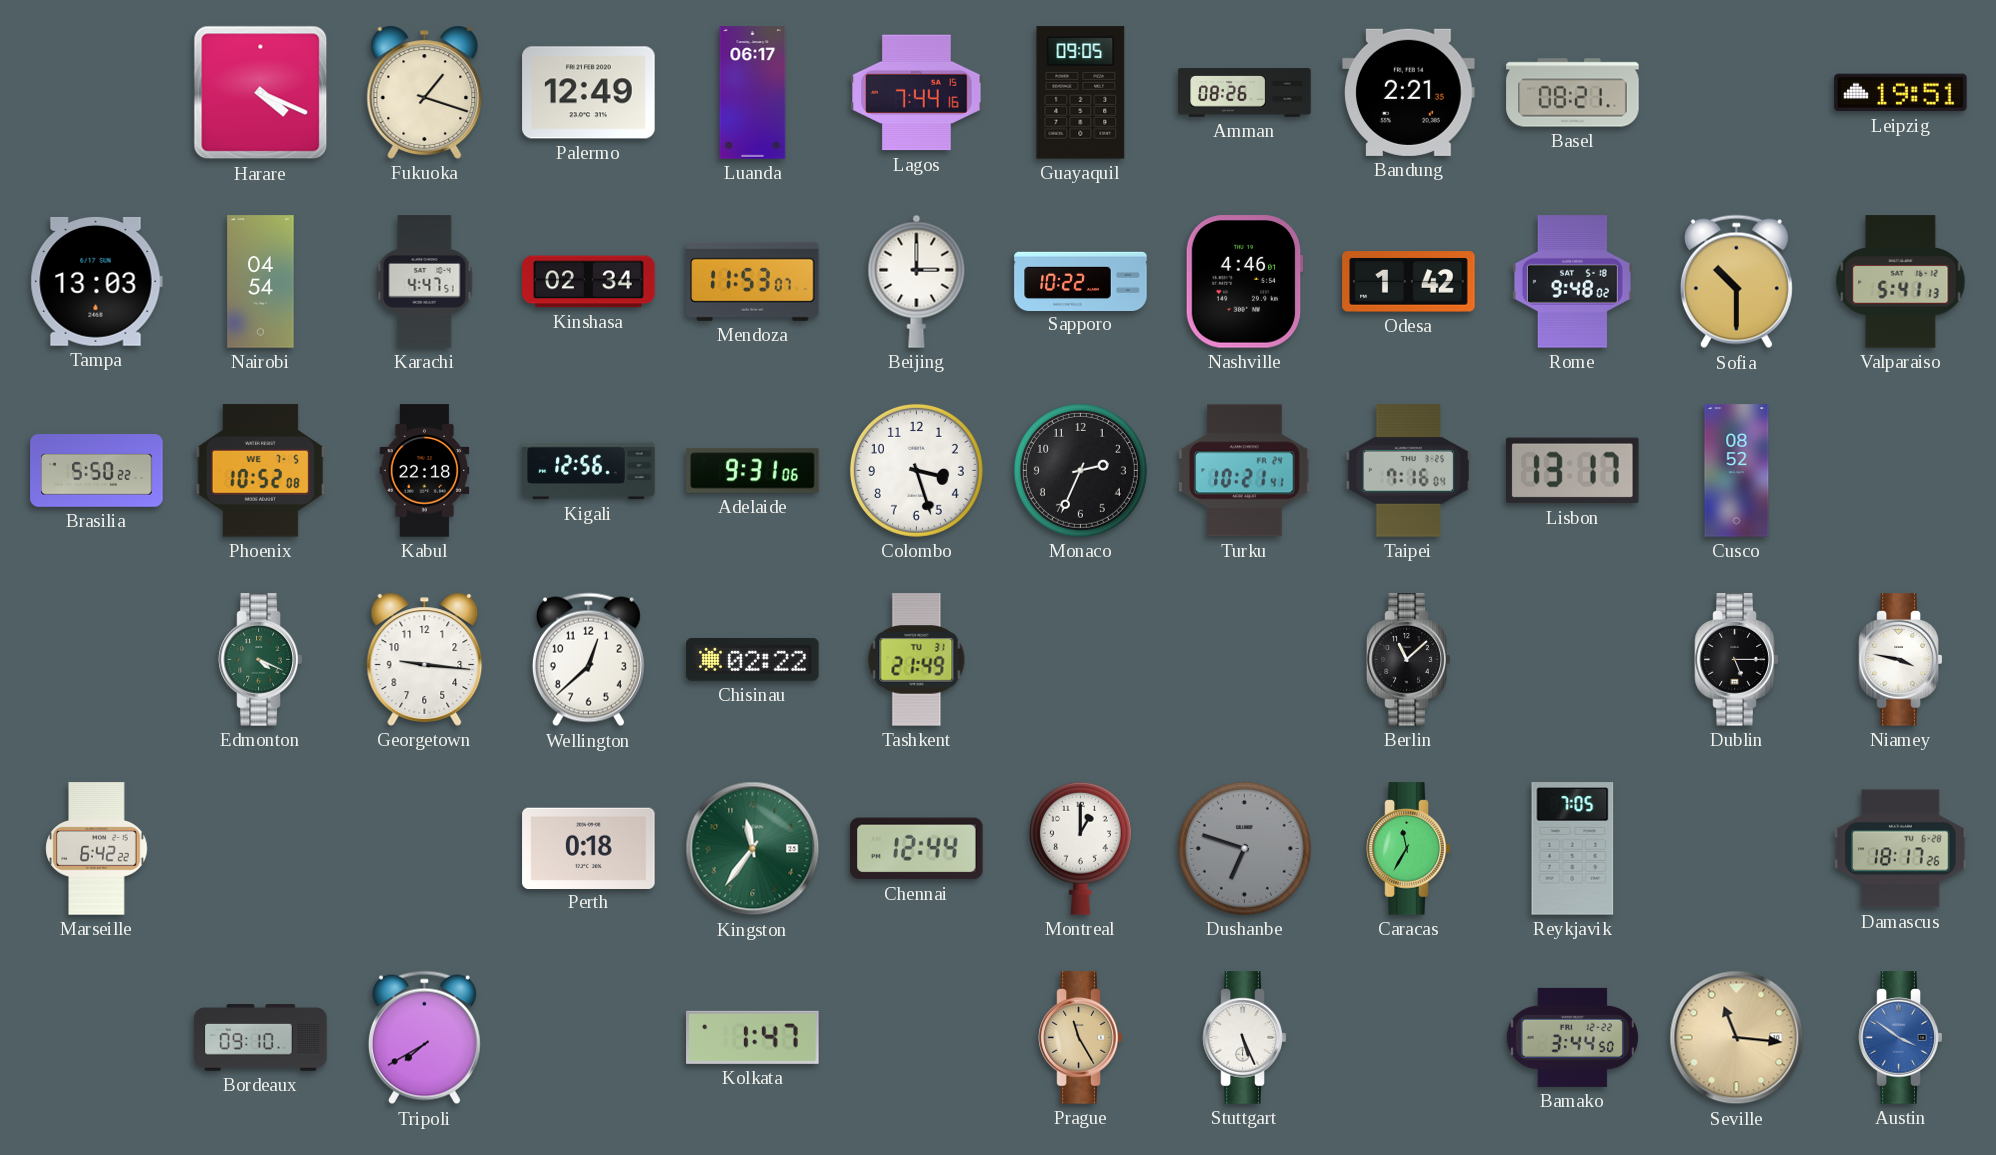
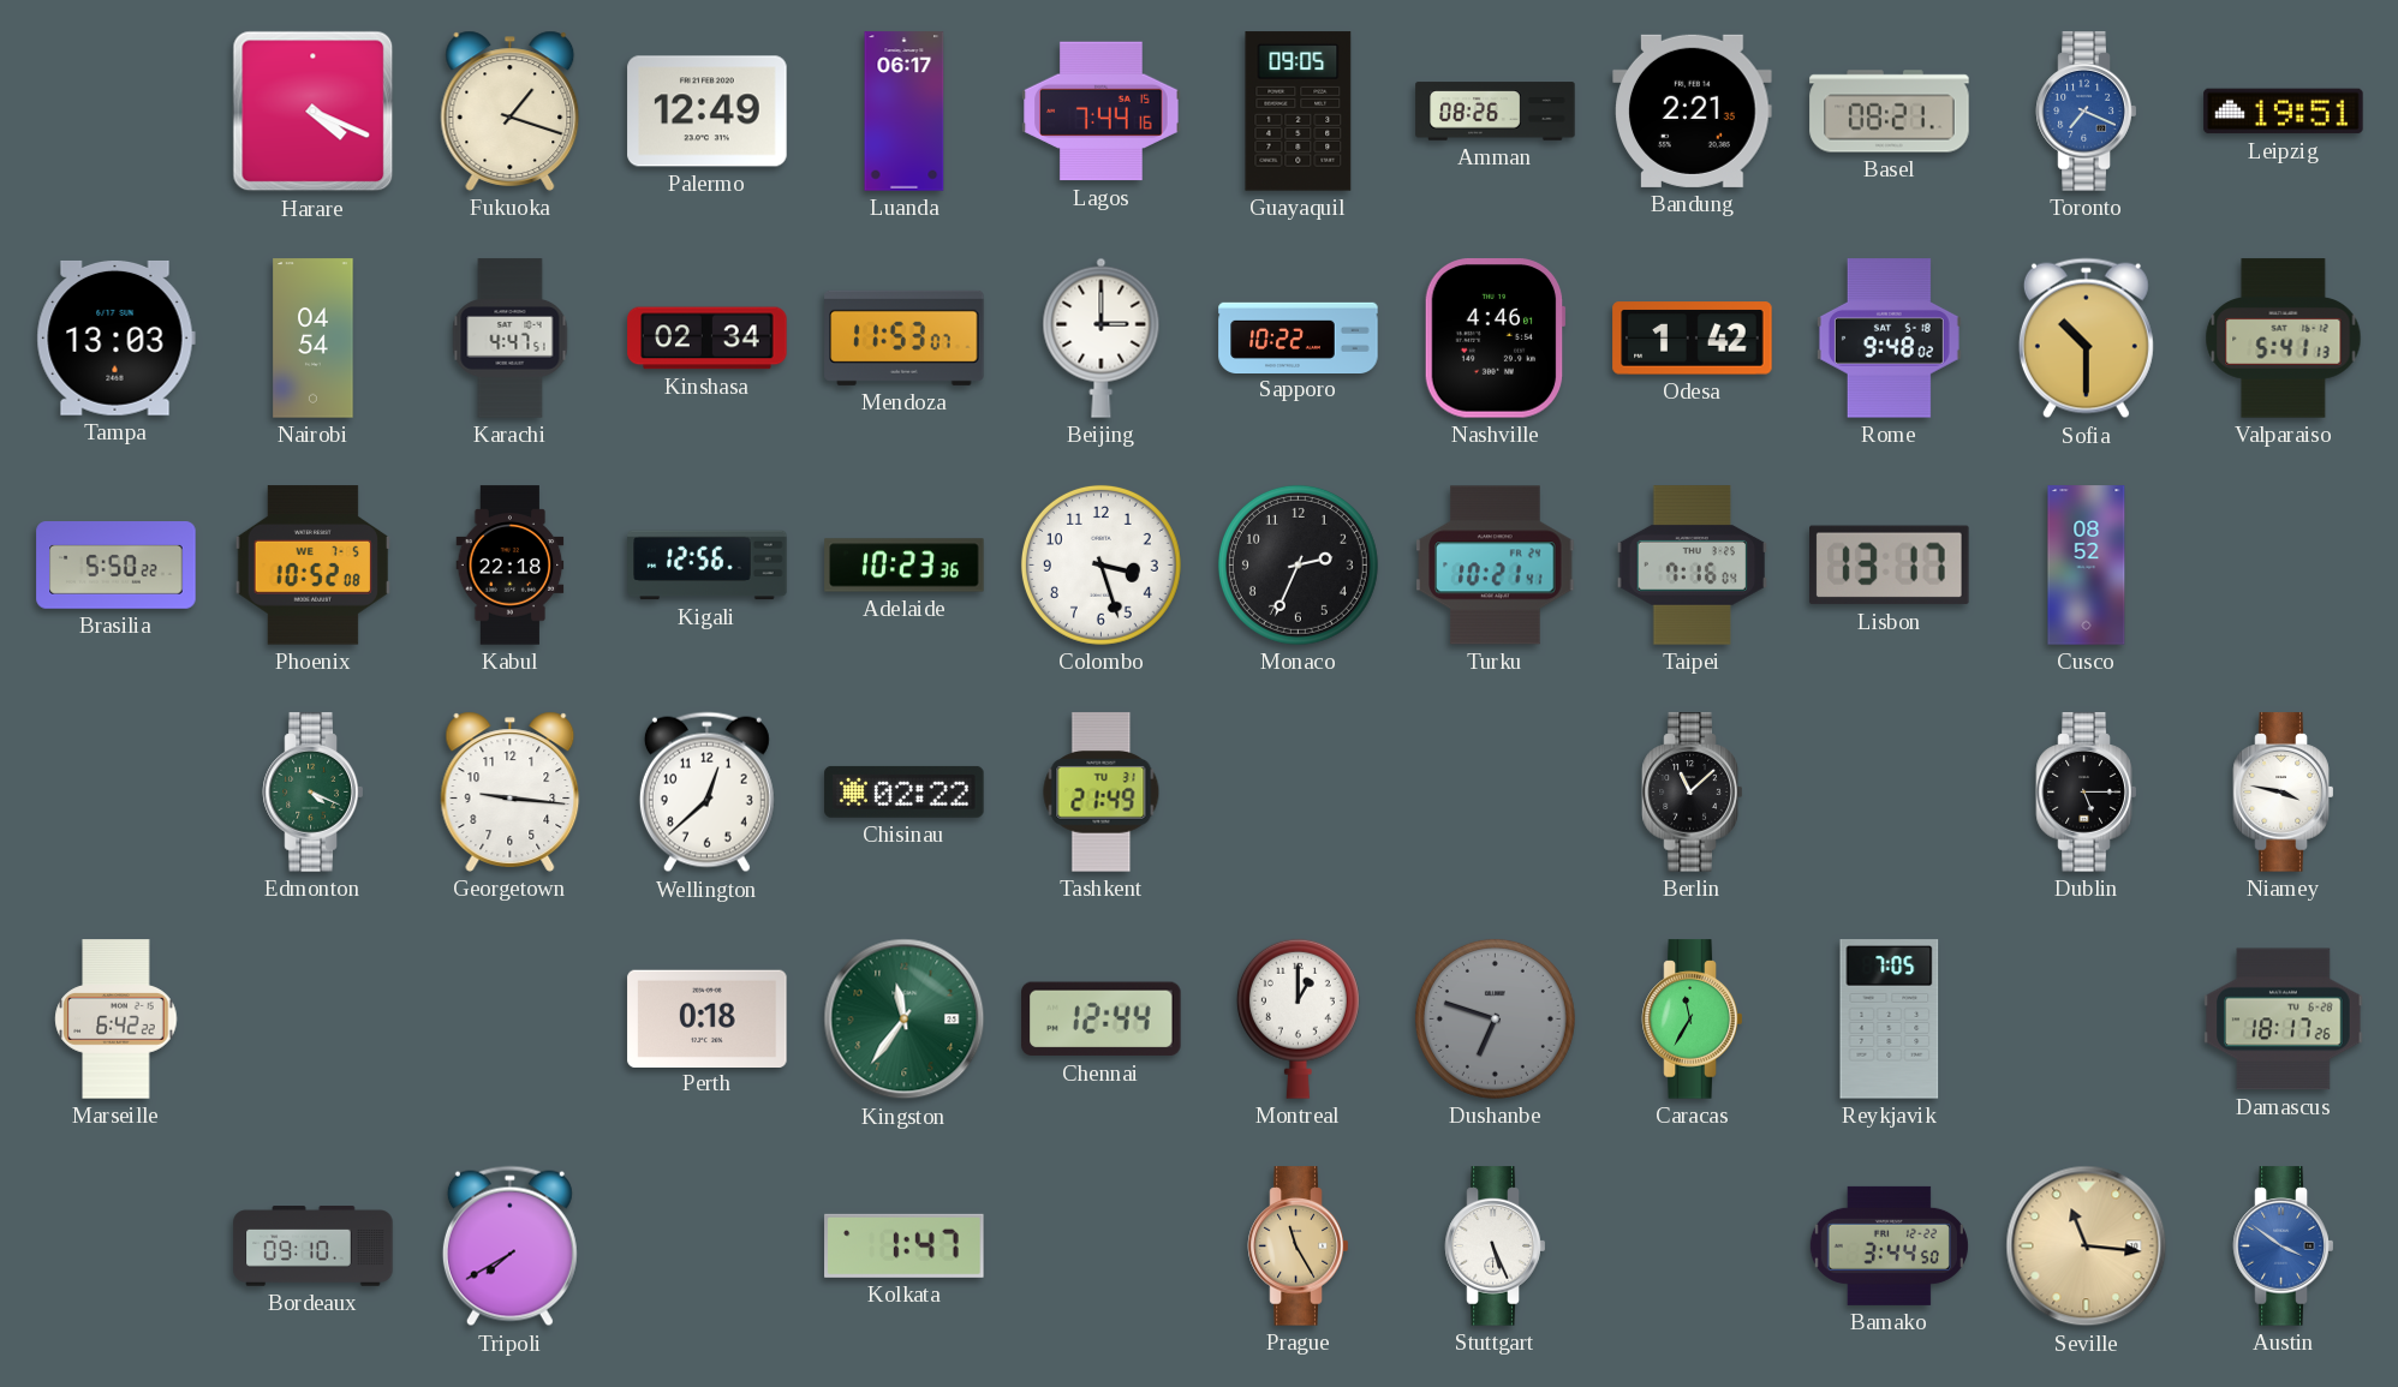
Toronto: none -> 7:19
Adelaide: 9:31 -> 10:23
